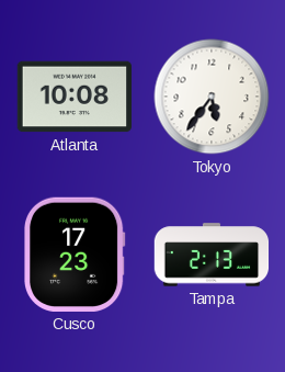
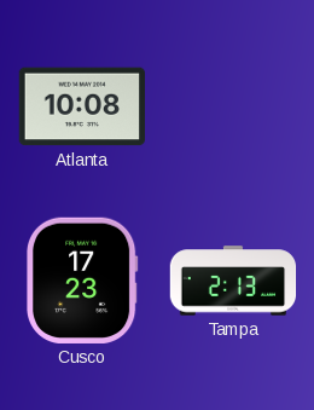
Tokyo: 5:36 -> none
